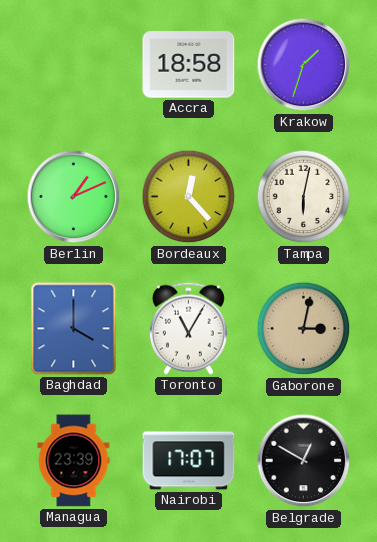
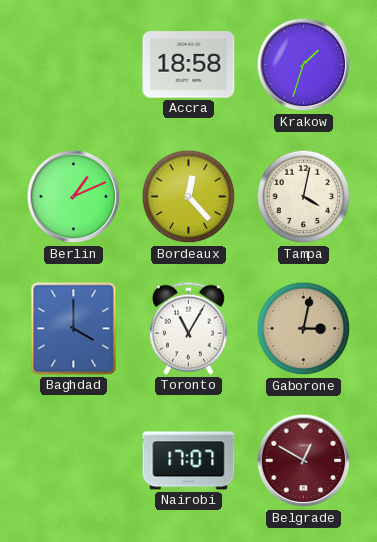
Tampa: 6:02 -> 4:02
Managua: 23:39 -> none
Belgrade dial: black -> burgundy
